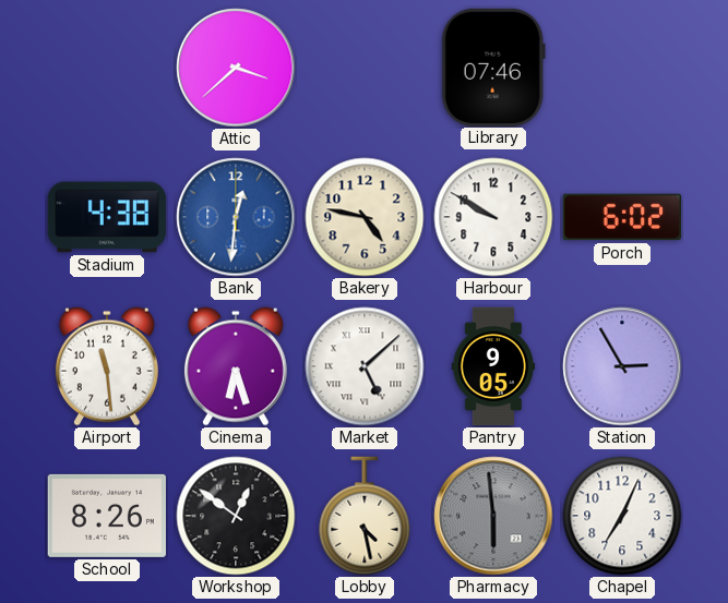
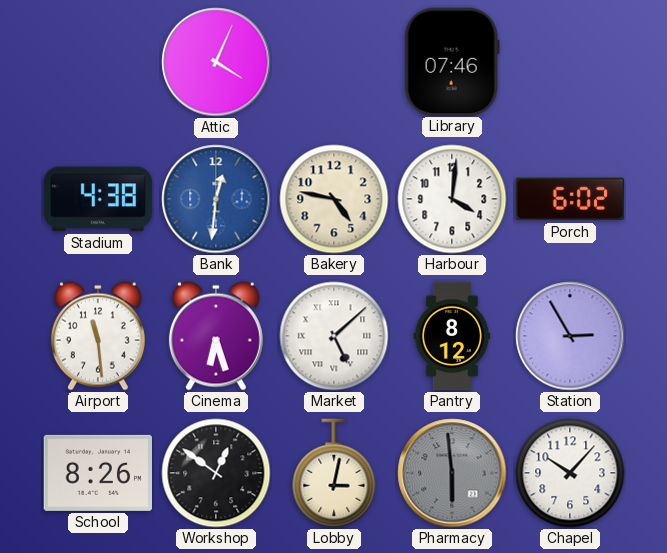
Attic: 3:38 -> 4:04
Harbour: 9:50 -> 4:01
Pantry: 9:05 -> 8:12
Lobby: 4:28 -> 3:02
Chapel: 7:04 -> 10:07
